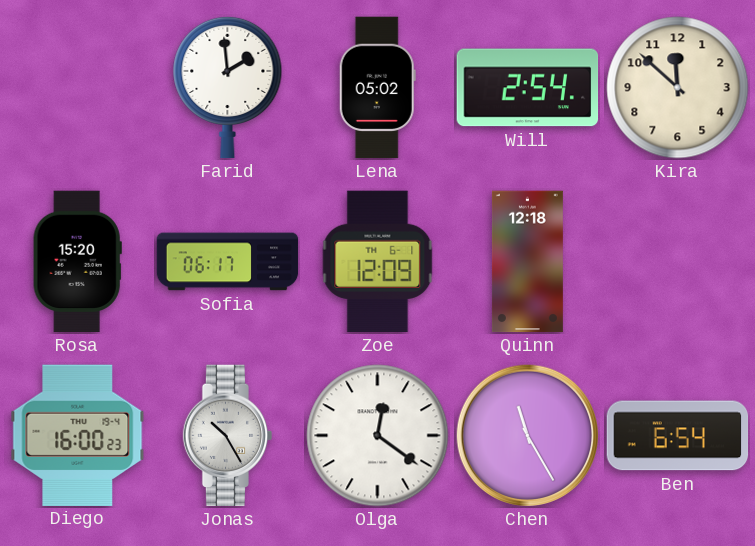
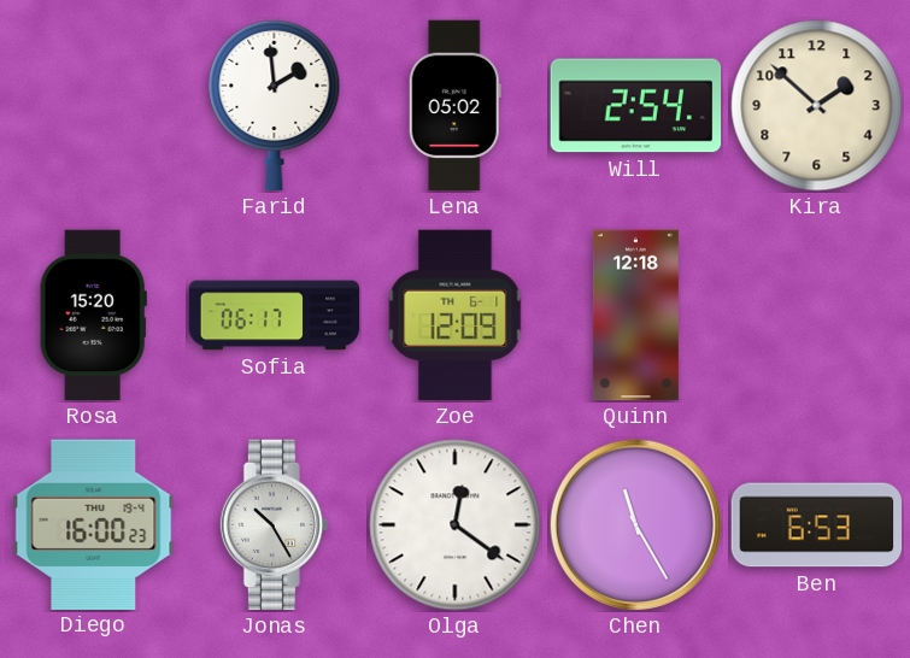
Kira: 11:52 -> 1:52
Ben: 6:54 -> 6:53
